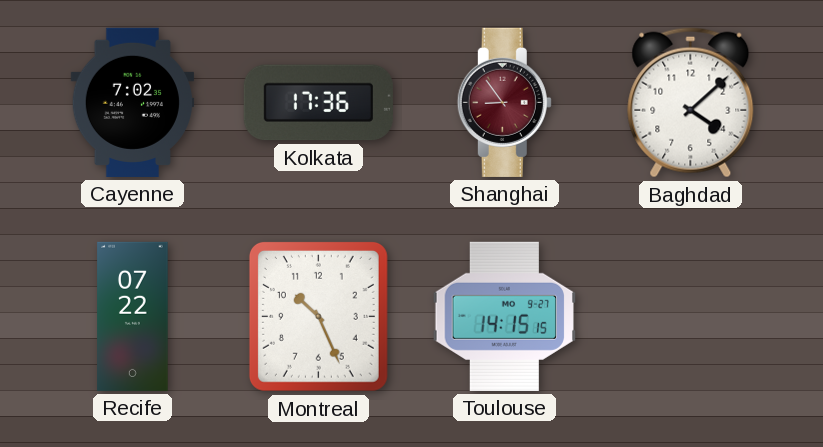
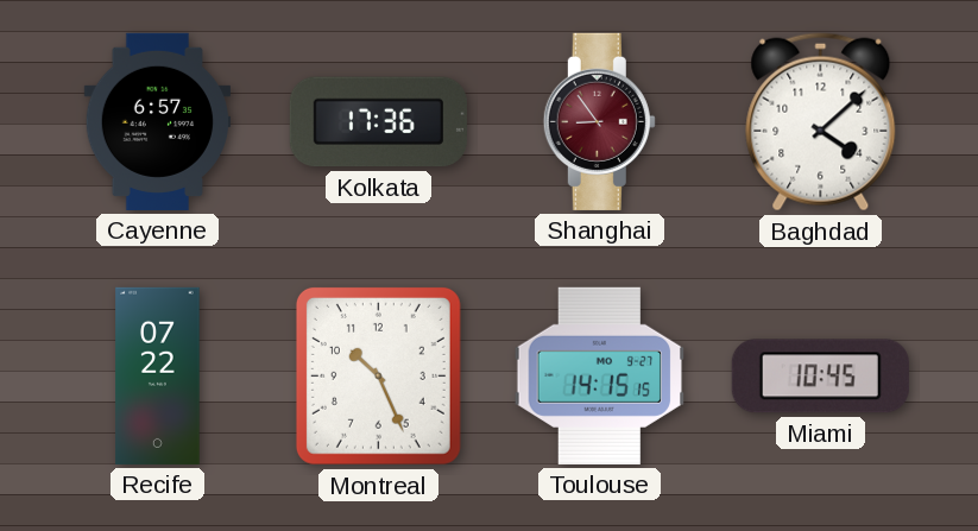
Cayenne: 7:02 -> 6:57
Miami: none -> 10:45
